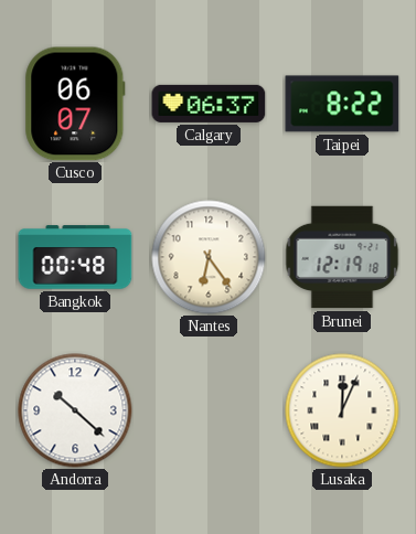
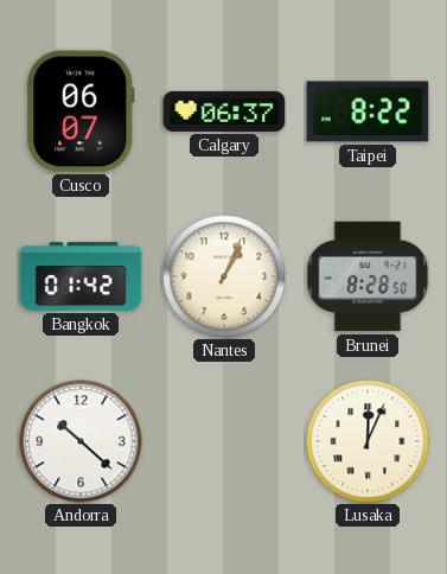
Bangkok: 00:48 -> 01:42
Nantes: 6:24 -> 1:04
Brunei: 12:19 -> 8:28
